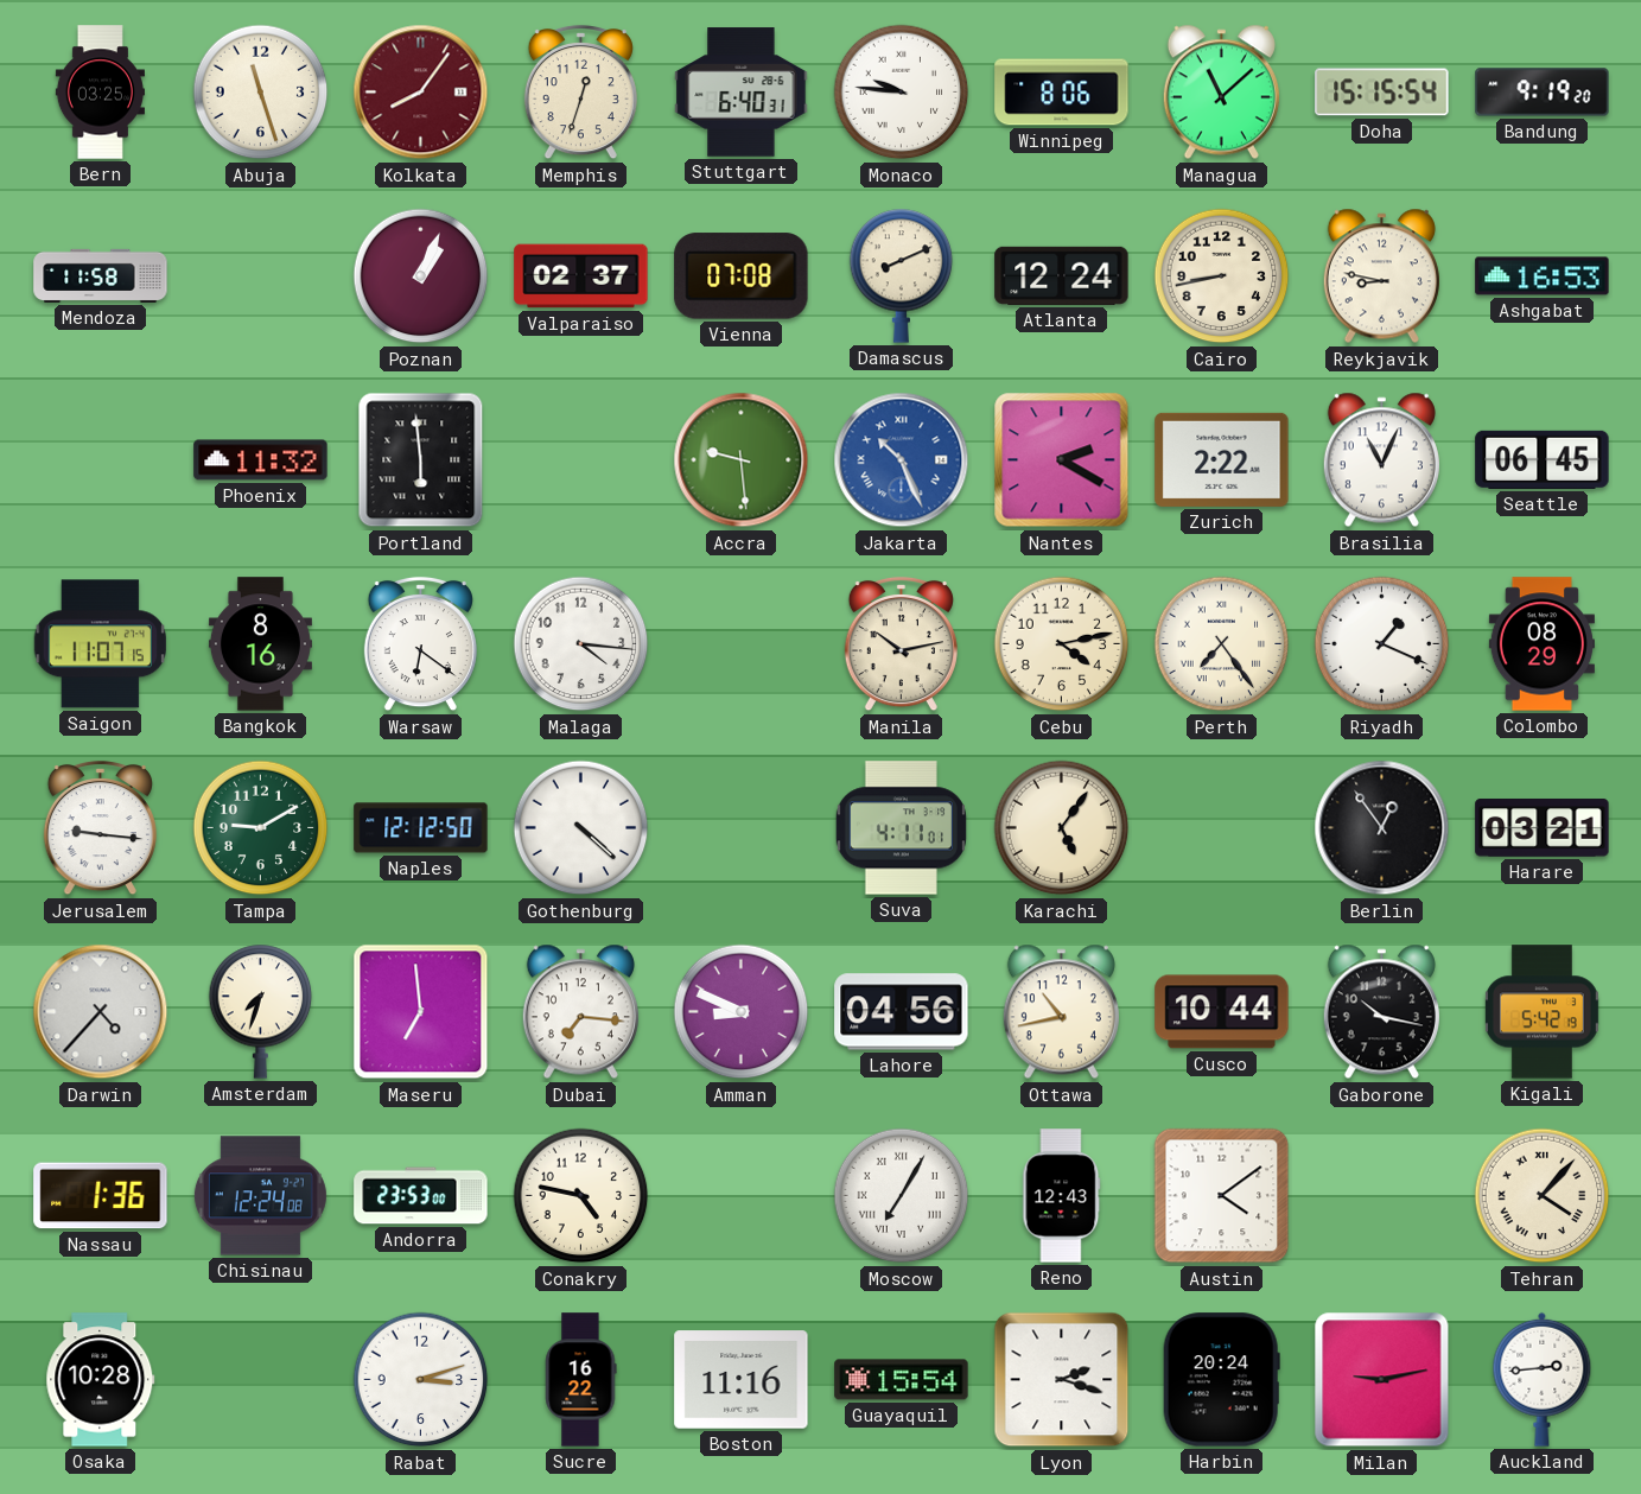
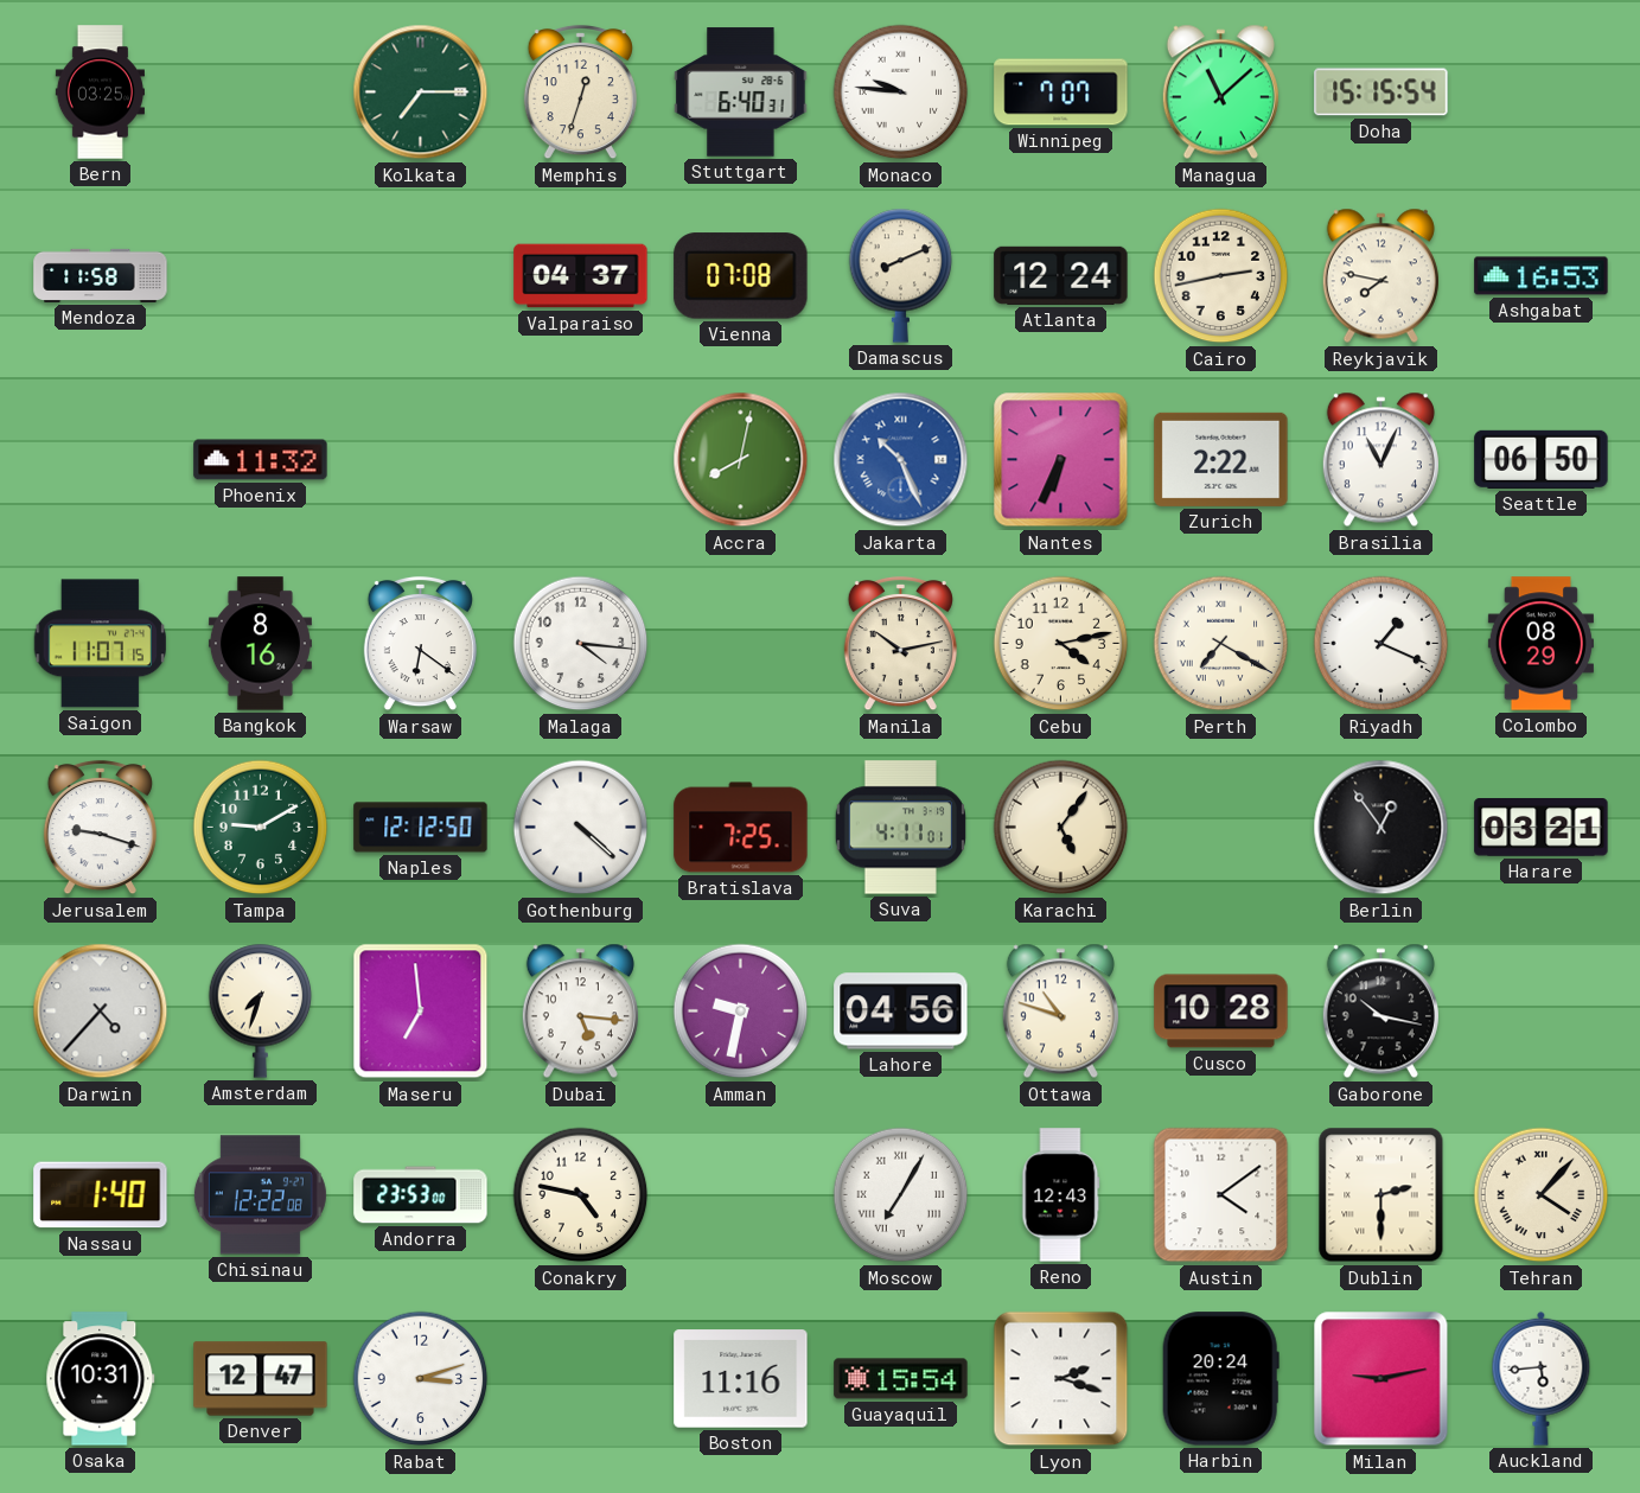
Abuja: 11:27 -> none
Kolkata: 8:06 -> 7:15
Kolkata dial: burgundy -> green
Winnipeg: 8:06 -> 7:07
Bandung: 9:19 -> none
Poznan: 1:04 -> none
Valparaiso: 02:37 -> 04:37
Cairo: 8:43 -> 2:43
Reykjavik: 8:47 -> 7:47
Portland: 5:59 -> none
Accra: 9:29 -> 8:02
Nantes: 2:20 -> 6:34
Seattle: 06:45 -> 06:50
Perth: 7:24 -> 7:20
Jerusalem: 9:16 -> 9:18
Bratislava: none -> 7:25
Dubai: 7:16 -> 5:16
Amman: 8:49 -> 9:32
Ottawa: 10:43 -> 10:48
Cusco: 10:44 -> 10:28
Kigali: 5:42 -> none
Nassau: 1:36 -> 1:40
Chisinau: 12:24 -> 12:22
Dublin: none -> 2:30
Osaka: 10:28 -> 10:31
Denver: none -> 12:47
Sucre: 16:22 -> none
Auckland: 2:44 -> 5:44
